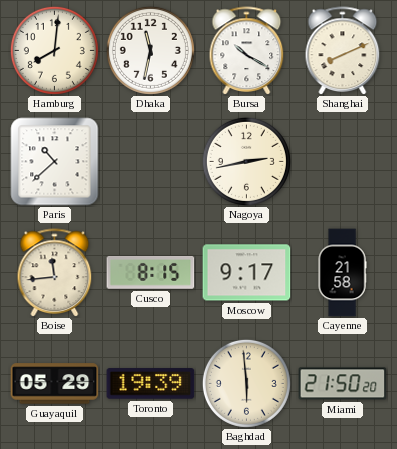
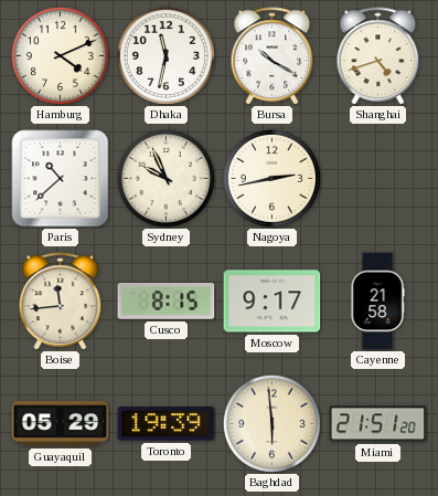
Hamburg: 8:01 -> 4:11
Shanghai: 8:11 -> 4:42
Sydney: none -> 9:56
Miami: 21:50 -> 21:51
